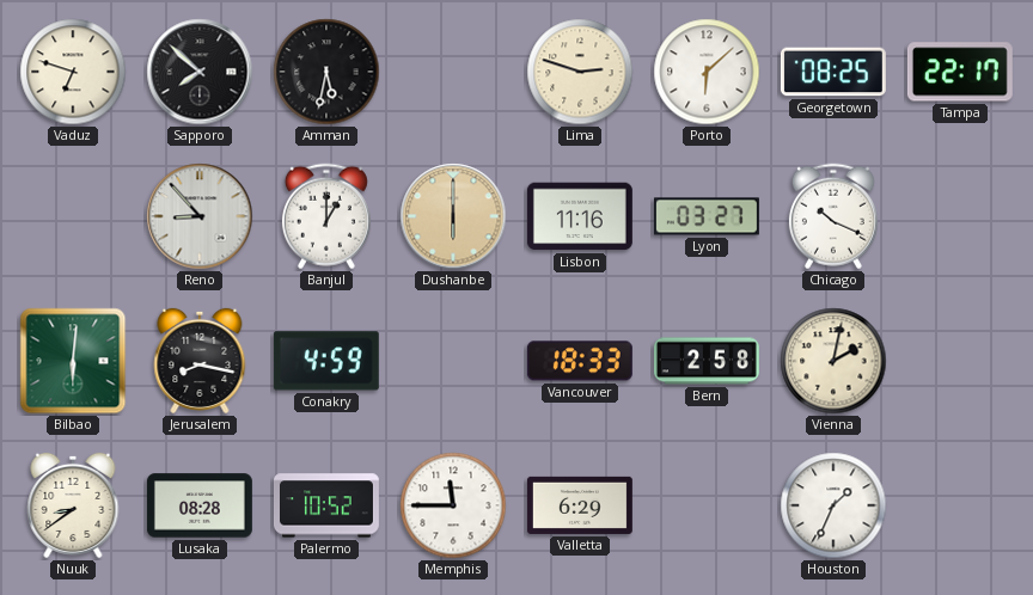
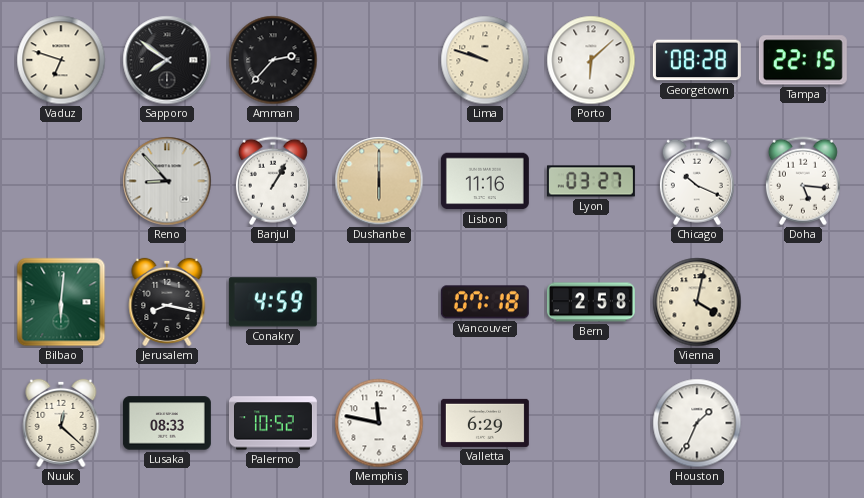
Sapporo: 7:52 -> 7:51
Amman: 5:32 -> 2:37
Lima: 2:48 -> 9:48
Georgetown: 08:25 -> 08:28
Tampa: 22:17 -> 22:15
Banjul: 1:00 -> 1:05
Doha: none -> 5:16
Vancouver: 18:33 -> 07:18
Vienna: 2:02 -> 4:02
Nuuk: 8:39 -> 12:22
Lusaka: 08:28 -> 08:33
Memphis: 11:45 -> 11:47
